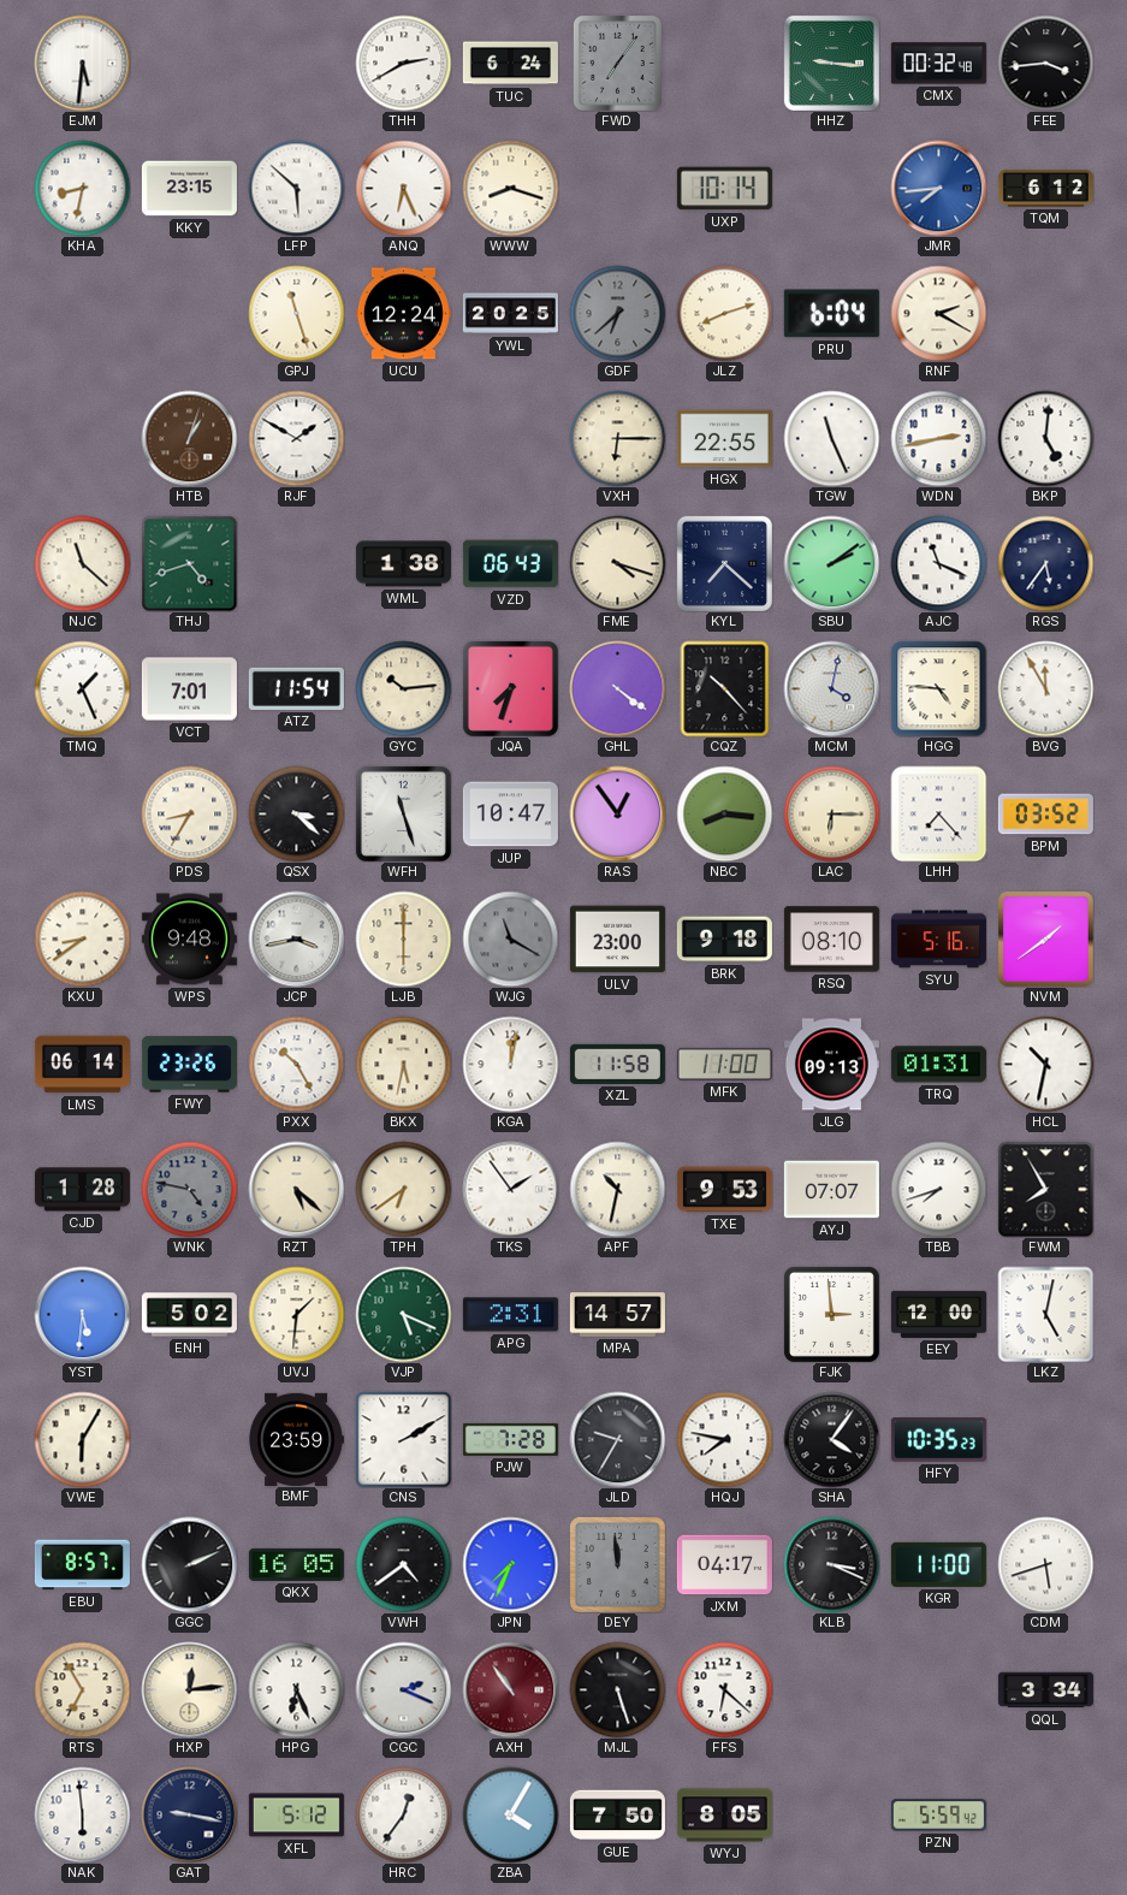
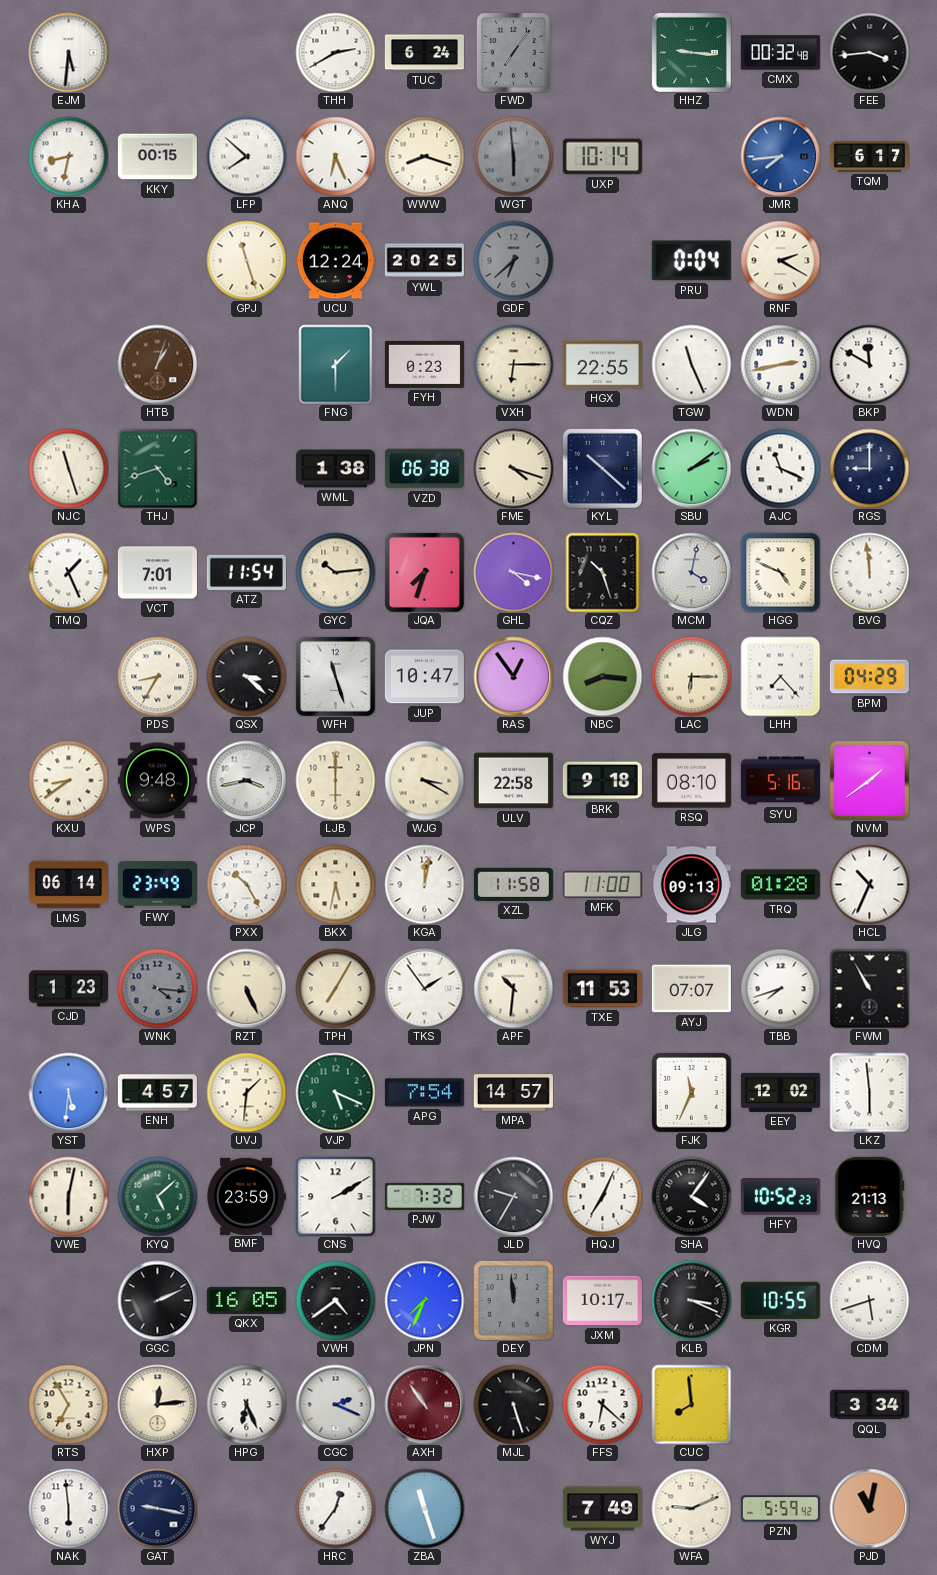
KKY: 23:15 -> 00:15
LFP: 5:52 -> 7:52
WGT: none -> 5:59
TQM: 6:12 -> 6:17
JLZ: 8:12 -> none
PRU: 6:04 -> 0:04
RJF: 1:50 -> none
FNG: none -> 1:30
FYH: none -> 0:23
BKP: 5:01 -> 11:50
NJC: 11:22 -> 11:27
VZD: 06:43 -> 06:38
KYL: 7:22 -> 10:22
RGS: 5:36 -> 9:00
GHL: 4:21 -> 4:17
CQZ: 10:23 -> 10:27
HGG: 4:46 -> 4:49
BVG: 11:55 -> 11:59
BPM: 03:52 -> 04:29
WJG: 11:20 -> 3:20
WJG dial: grey -> cream
ULV: 23:00 -> 22:58
FWY: 23:26 -> 23:49
TRQ: 01:31 -> 01:28
HCL: 10:32 -> 10:34
CJD: 1:28 -> 1:23
WNK: 4:47 -> 4:16
RZT: 5:22 -> 5:26
TPH: 6:39 -> 7:05
APF: 10:32 -> 10:31
TXE: 9:53 -> 11:53
FWM: 7:55 -> 10:55
ENH: 5:02 -> 4:57
APG: 2:31 -> 7:54
FJK: 2:59 -> 11:34
EEY: 12:00 -> 12:02
LKZ: 5:02 -> 5:59
VWE: 6:05 -> 6:02
KYQ: none -> 5:08
PJW: 7:28 -> 7:32
HQJ: 7:47 -> 7:04
HFY: 10:35 -> 10:52
HVQ: none -> 21:13
EBU: 8:57 -> none
JXM: 04:17 -> 10:17
KGR: 11:00 -> 10:55
CUC: none -> 7:59
XFL: 5:12 -> none
ZBA: 4:05 -> 11:27
GUE: 7:50 -> none
WYJ: 8:05 -> 7:49
WFA: none -> 9:11
PJD: none -> 11:02
